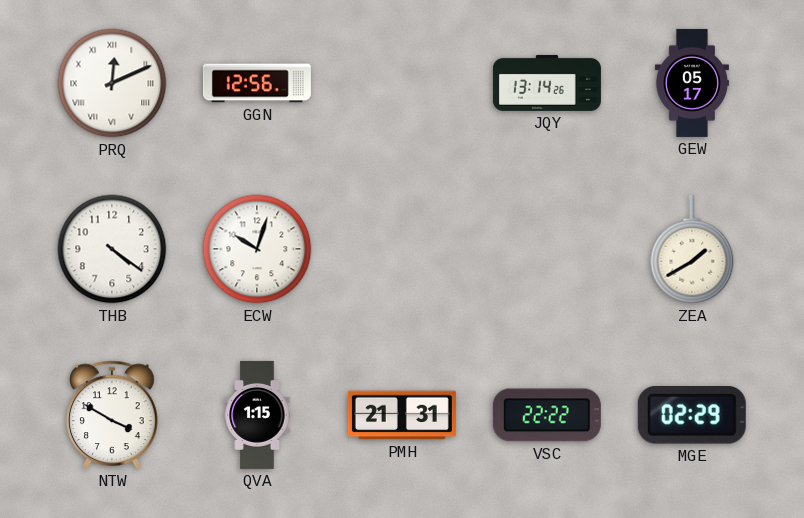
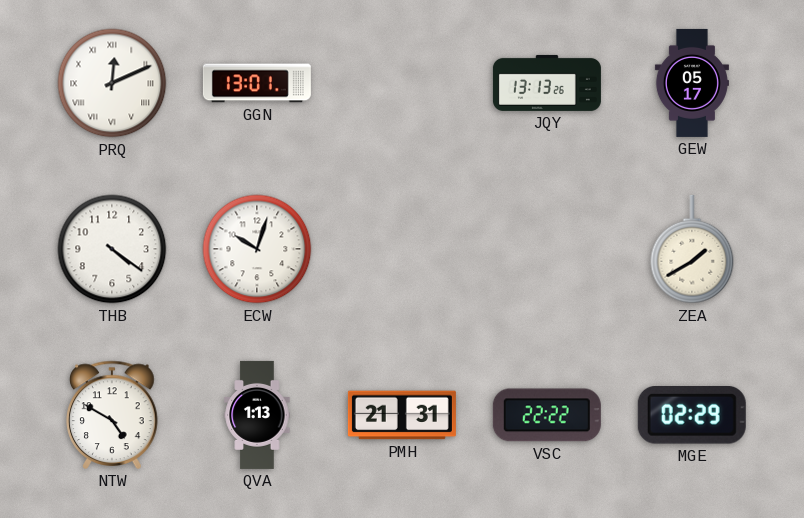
GGN: 12:56 -> 13:01
JQY: 13:14 -> 13:13
NTW: 3:50 -> 4:50
QVA: 1:15 -> 1:13
